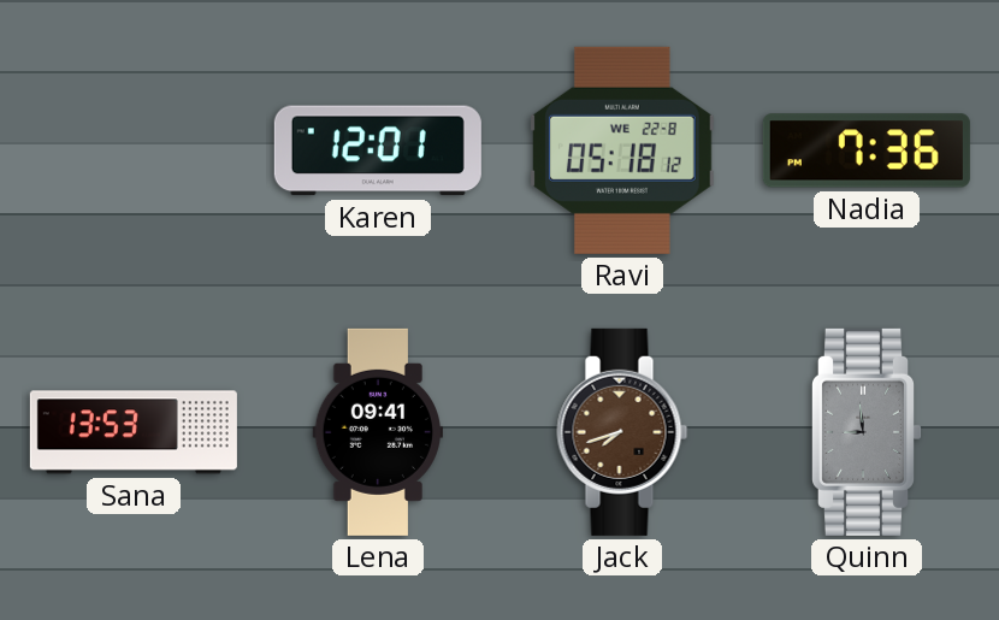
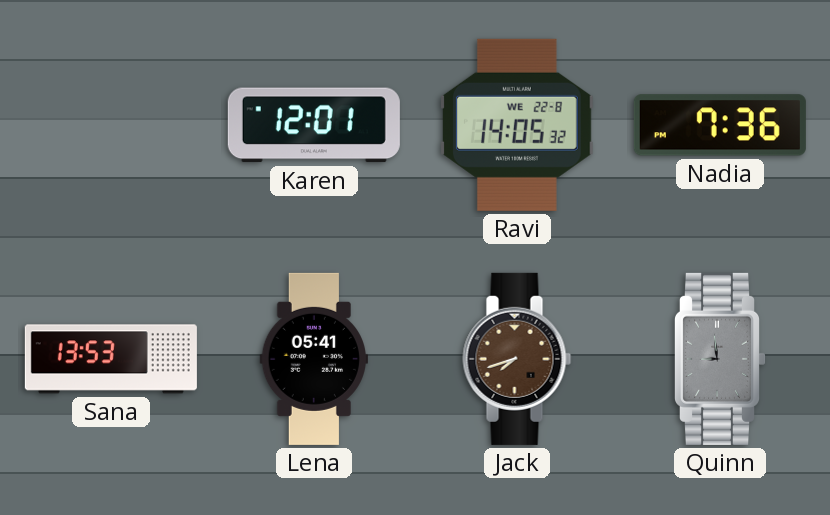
Ravi: 05:18 -> 14:05
Lena: 09:41 -> 05:41
